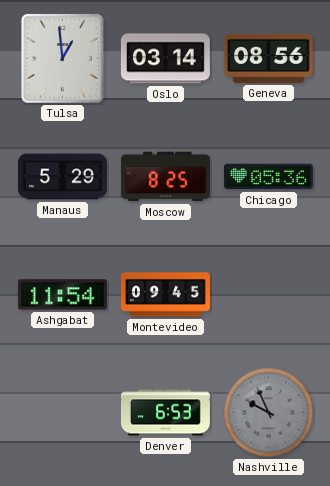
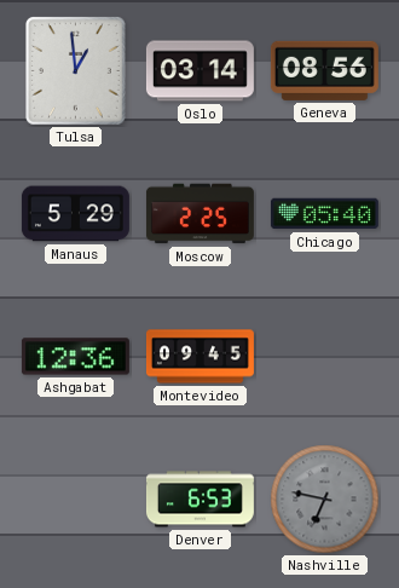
Moscow: 8:25 -> 2:25
Chicago: 05:36 -> 05:40
Ashgabat: 11:54 -> 12:36
Nashville: 9:56 -> 6:47
